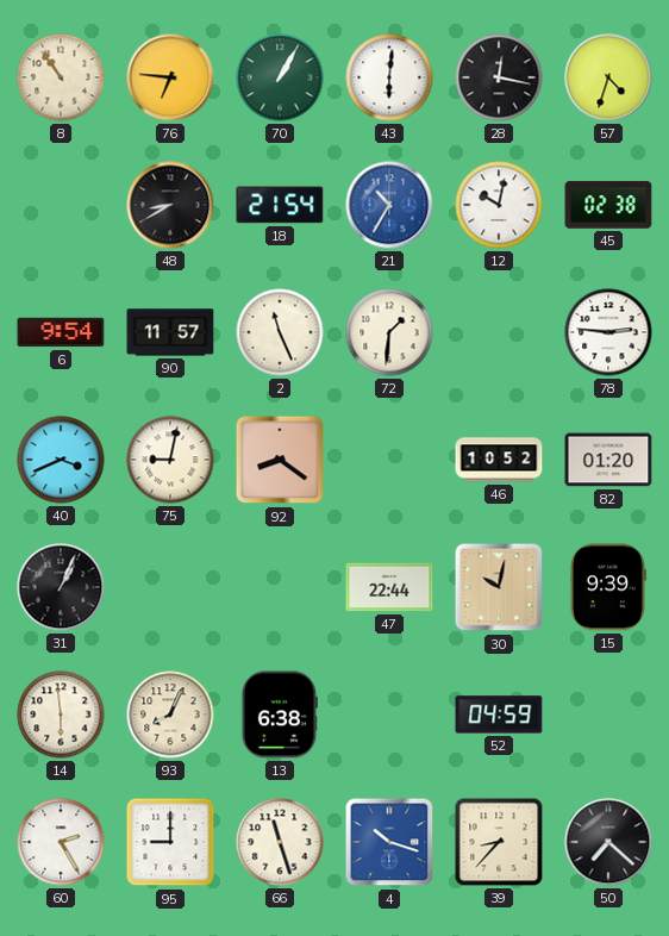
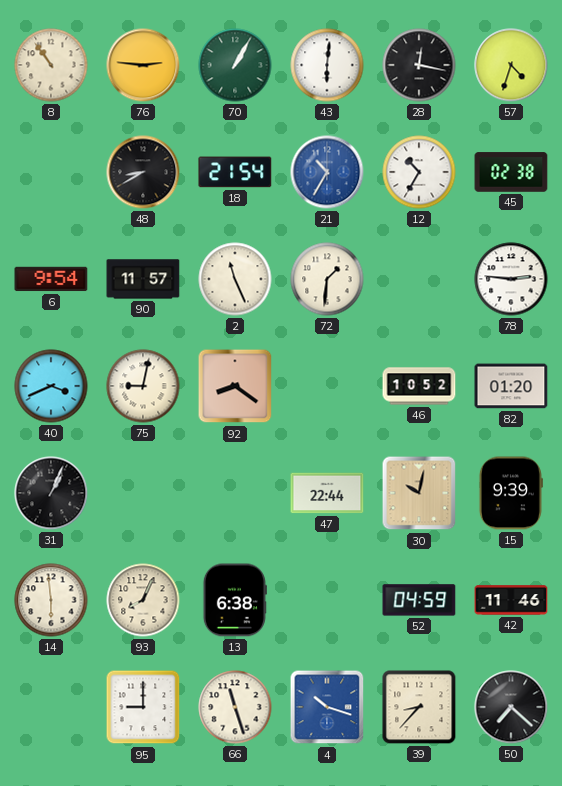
76: 6:46 -> 2:46
12: 10:02 -> 10:35
42: none -> 11:46
60: 2:25 -> none
